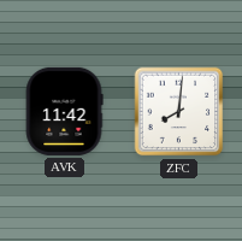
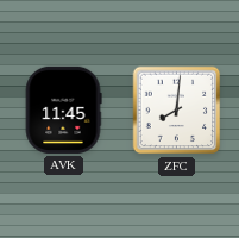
AVK: 11:42 -> 11:45
